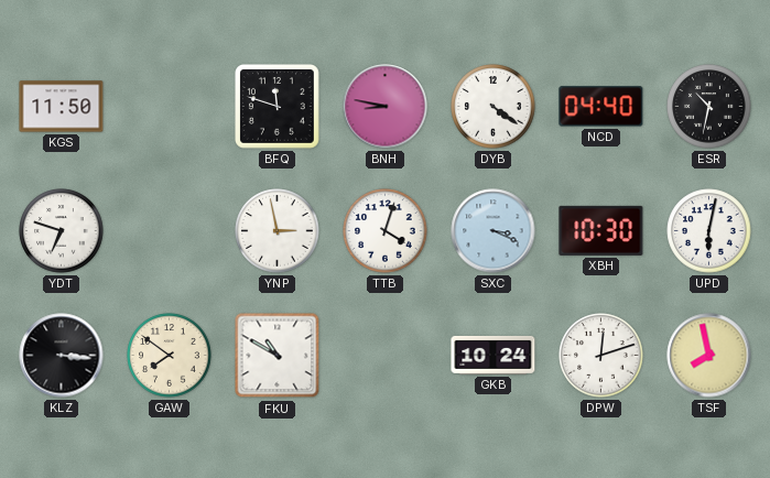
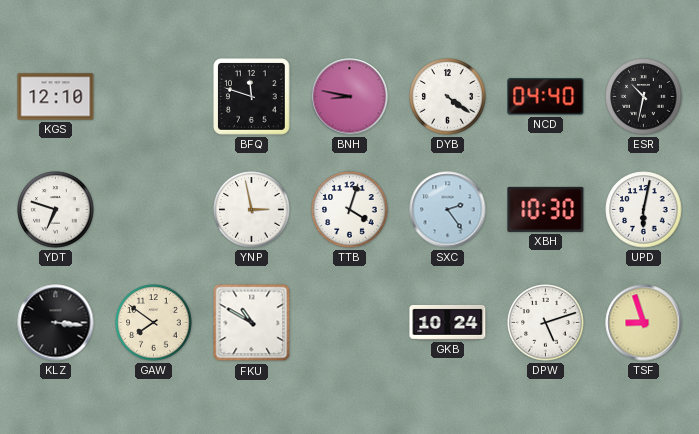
KGS: 11:50 -> 12:10
SXC: 3:19 -> 2:24
DPW: 12:12 -> 5:12
TSF: 7:58 -> 8:57
